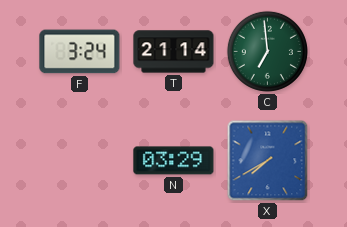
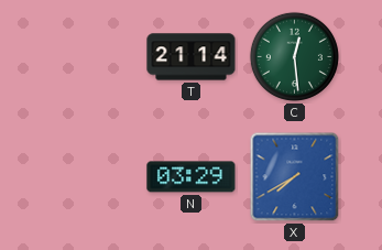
F: 3:24 -> none
C: 6:59 -> 12:29
